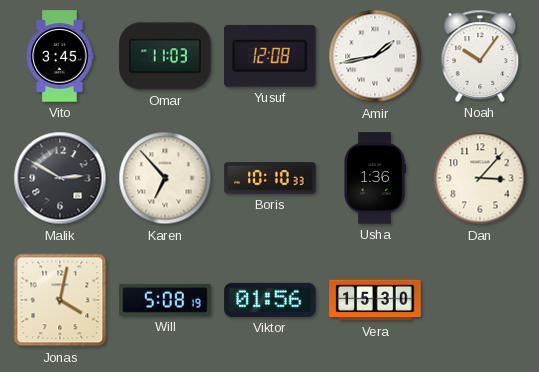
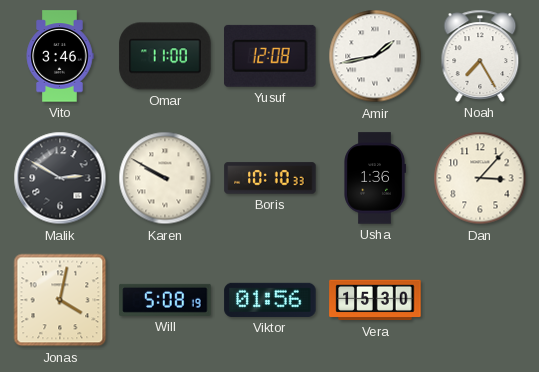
Vito: 3:45 -> 3:46
Omar: 11:03 -> 11:00
Noah: 10:06 -> 7:25
Karen: 6:53 -> 9:50
